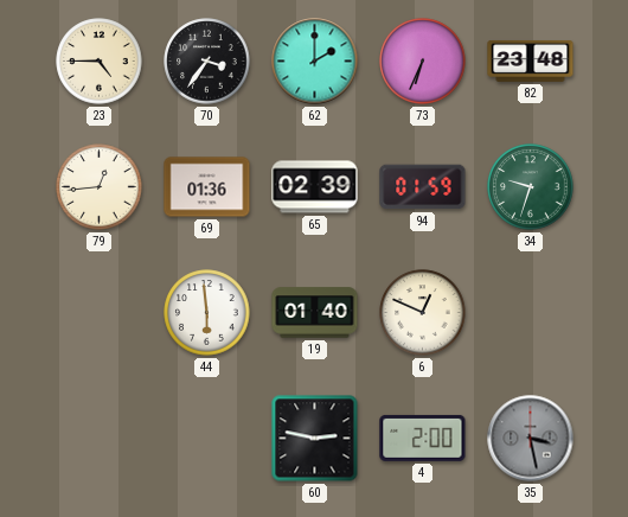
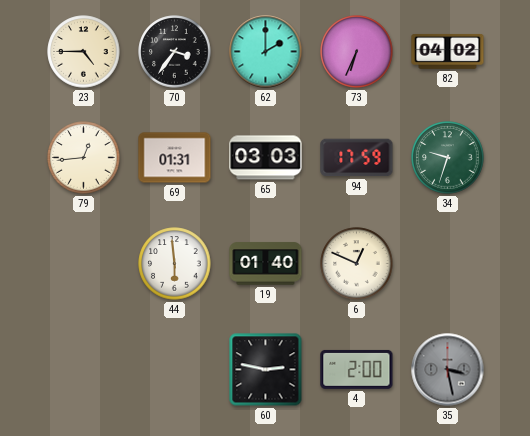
82: 23:48 -> 04:02
69: 01:36 -> 01:31
65: 02:39 -> 03:03
94: 01:59 -> 17:59
